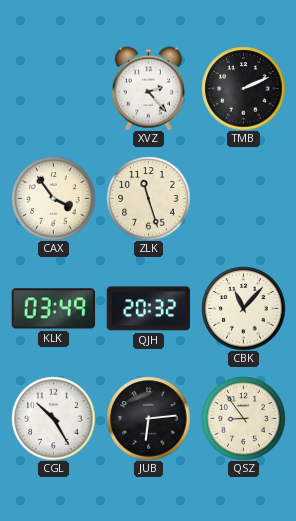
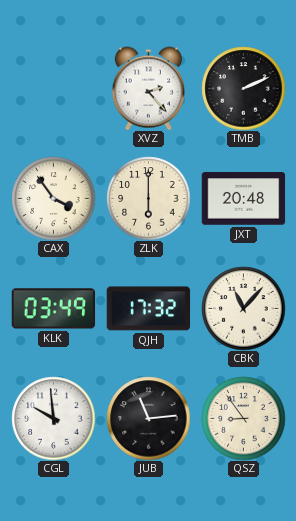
ZLK: 11:27 -> 6:00
JXT: none -> 20:48
QJH: 20:32 -> 17:32
CGL: 10:25 -> 9:59
JUB: 6:14 -> 11:14
